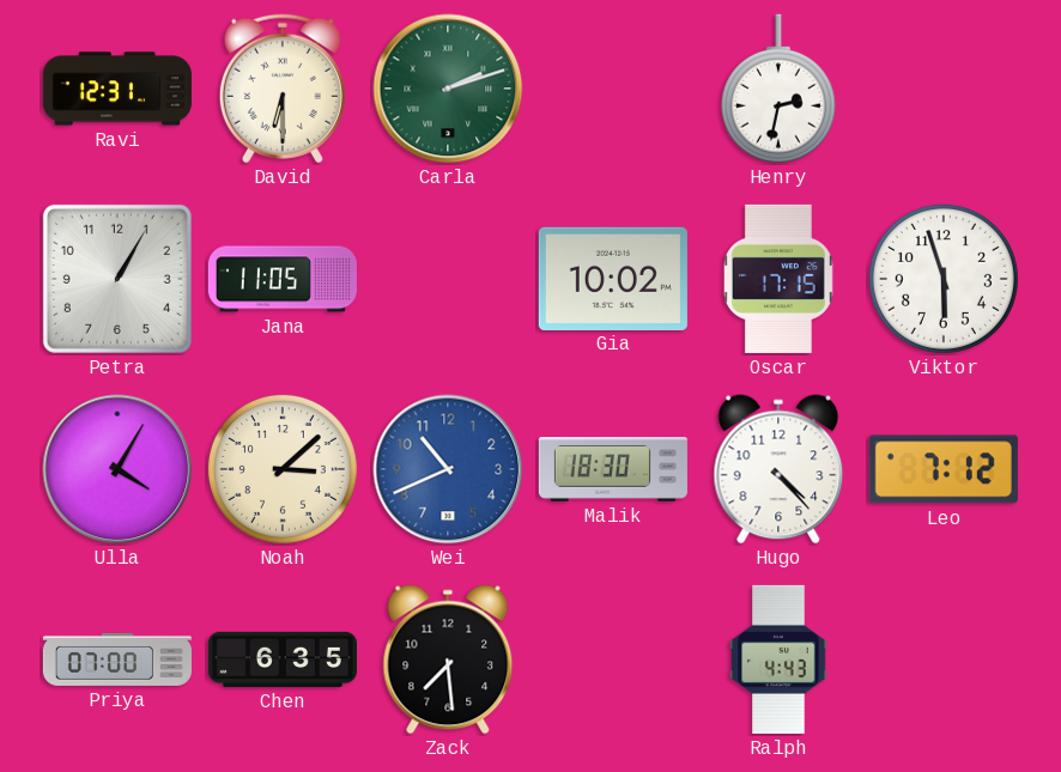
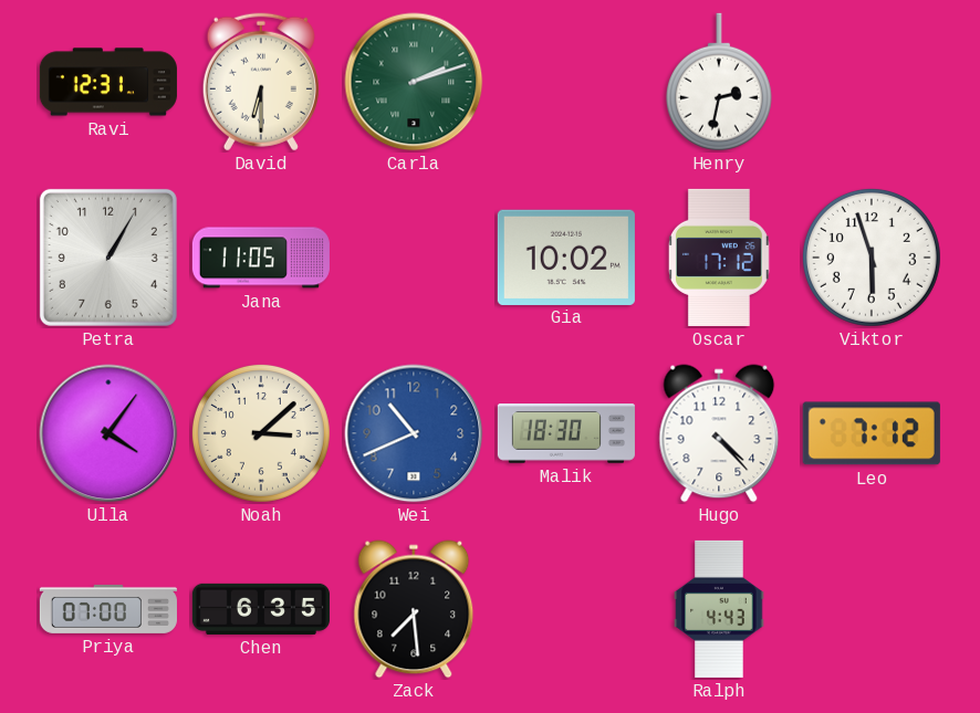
Oscar: 17:15 -> 17:12
Ulla: 4:05 -> 4:06
